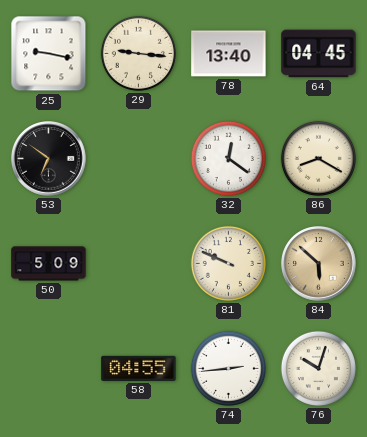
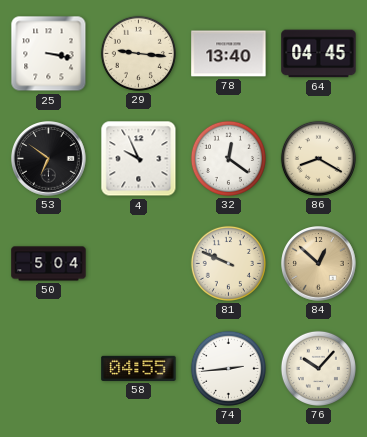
25: 9:17 -> 3:17
4: none -> 9:56
50: 5:09 -> 5:04
84: 5:52 -> 12:52
76: 10:03 -> 10:07
